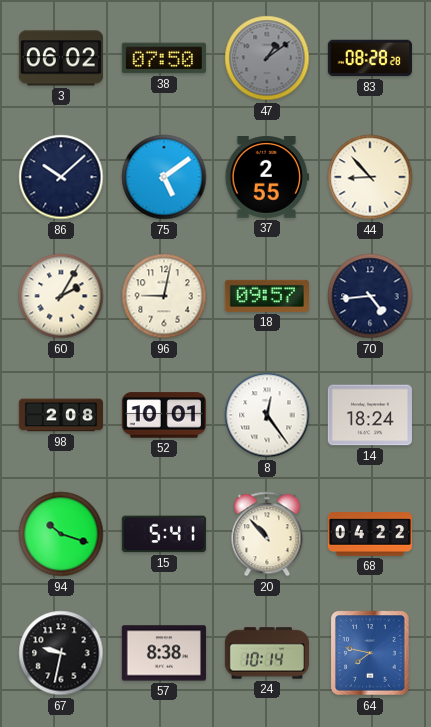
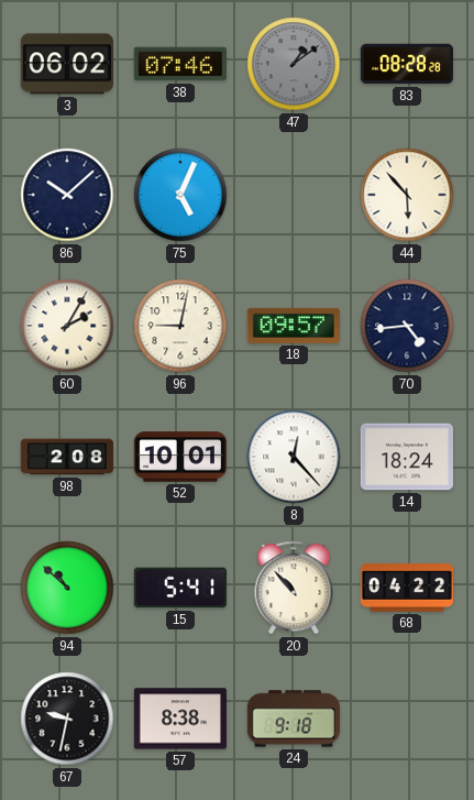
38: 07:50 -> 07:46
75: 5:09 -> 5:04
37: 2:55 -> none
44: 8:53 -> 5:53
8: 12:24 -> 12:23
94: 10:18 -> 10:52
24: 10:14 -> 9:18
64: 7:47 -> none
